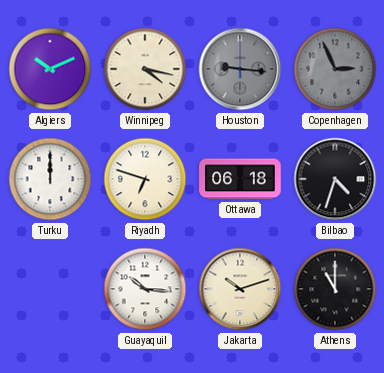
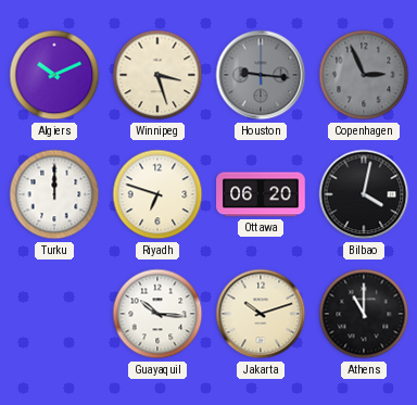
Winnipeg: 4:17 -> 3:27
Ottawa: 06:18 -> 06:20
Bilbao: 4:33 -> 4:02
